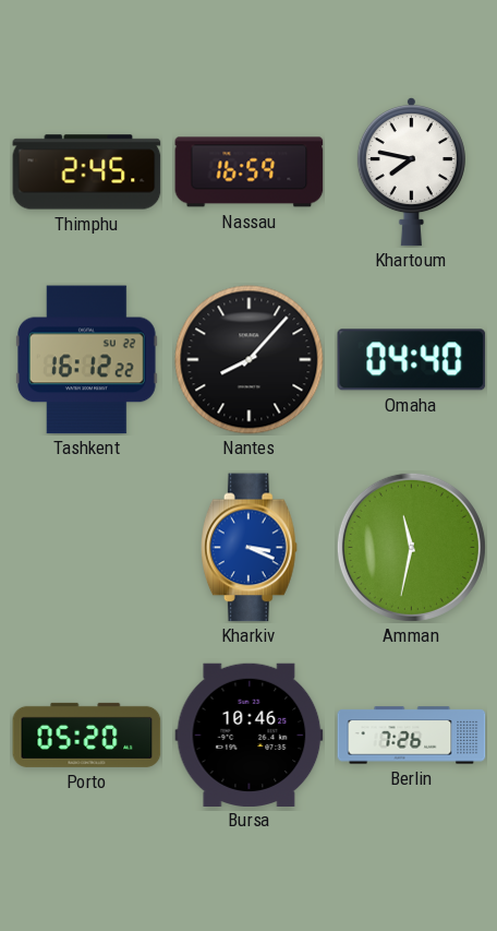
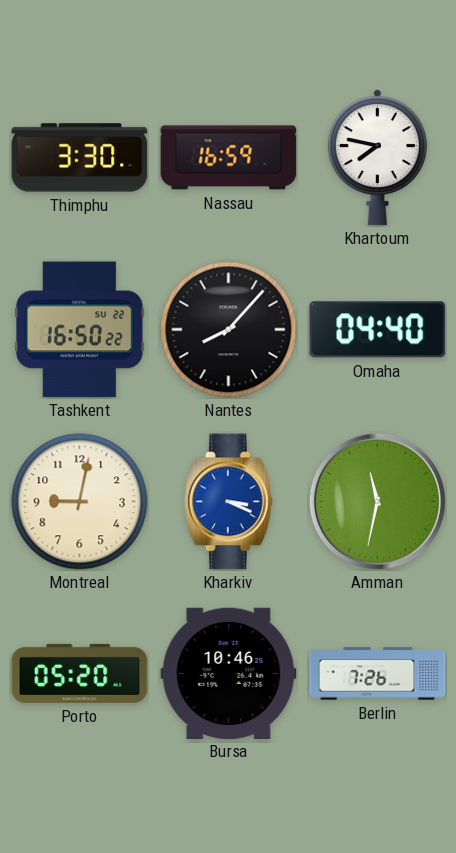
Thimphu: 2:45 -> 3:30
Tashkent: 16:12 -> 16:50
Montreal: none -> 9:02
